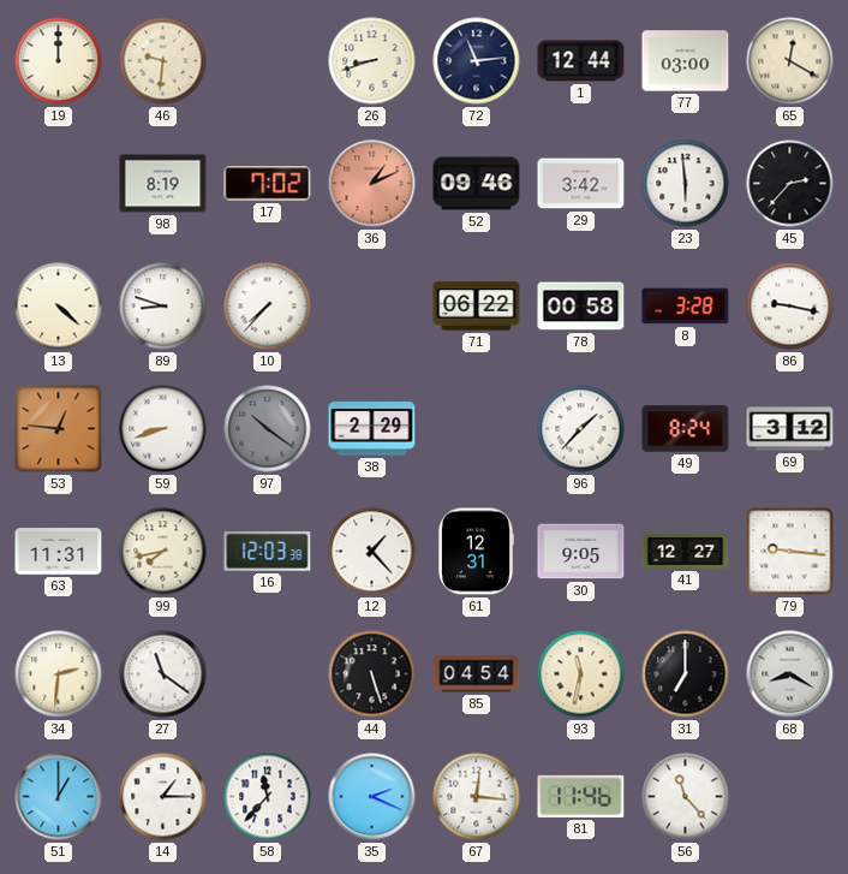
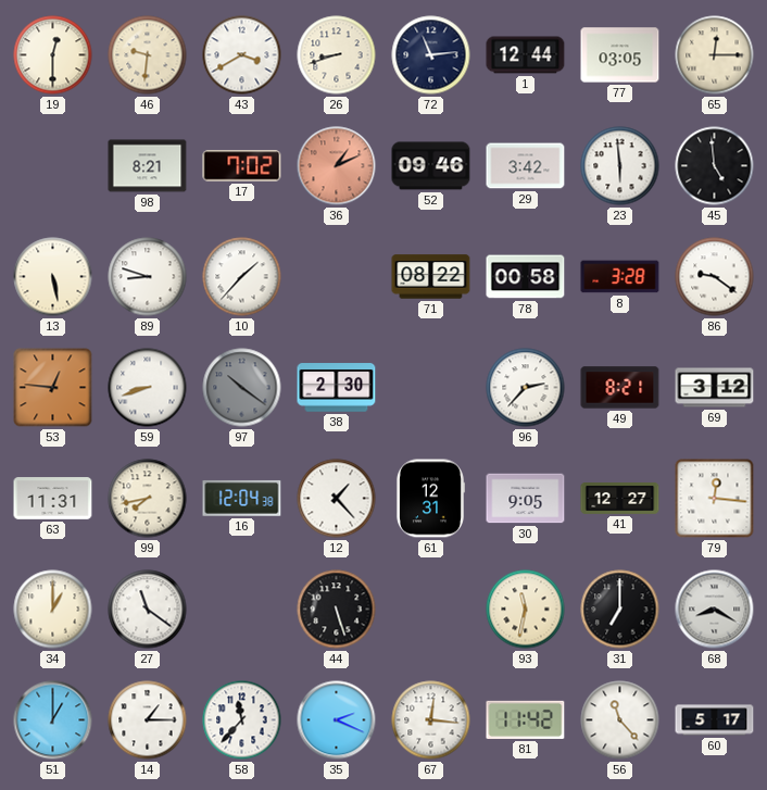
19: 12:00 -> 12:30
43: none -> 3:40
77: 03:00 -> 03:05
65: 12:20 -> 12:15
98: 8:19 -> 8:21
45: 2:37 -> 4:59
13: 4:22 -> 5:28
10: 7:37 -> 1:37
71: 06:22 -> 08:22
86: 9:17 -> 9:21
38: 2:29 -> 2:30
96: 1:37 -> 2:37
49: 8:24 -> 8:21
16: 12:03 -> 12:04
79: 9:16 -> 12:16
34: 2:31 -> 1:00
85: 04:54 -> none
81: 11:46 -> 11:42
60: none -> 5:17
